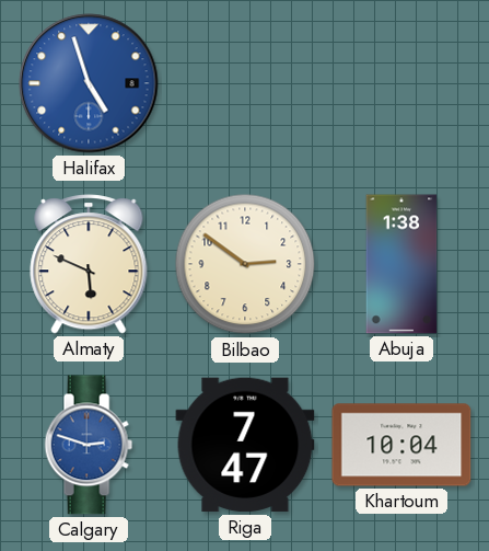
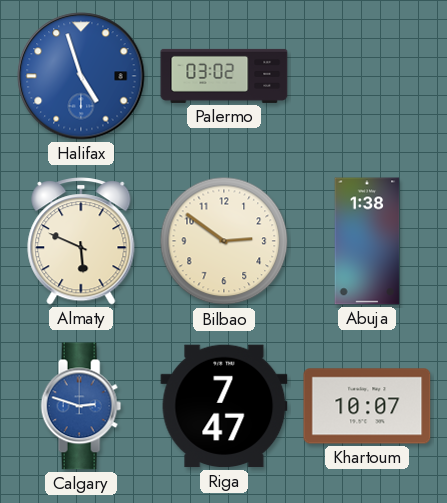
Palermo: none -> 03:02
Khartoum: 10:04 -> 10:07
